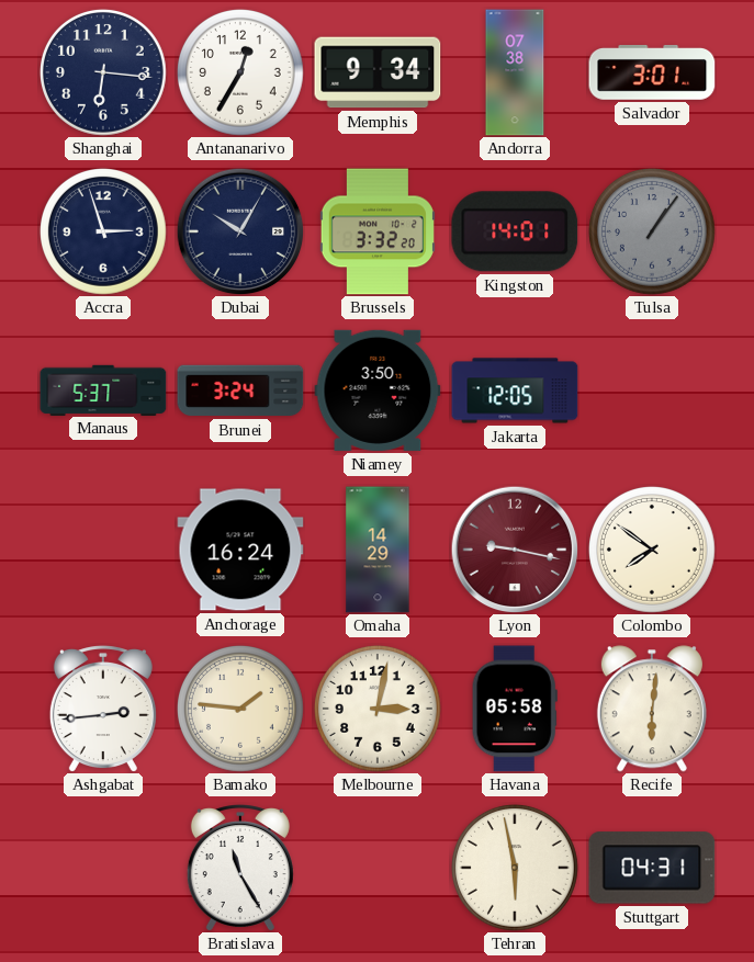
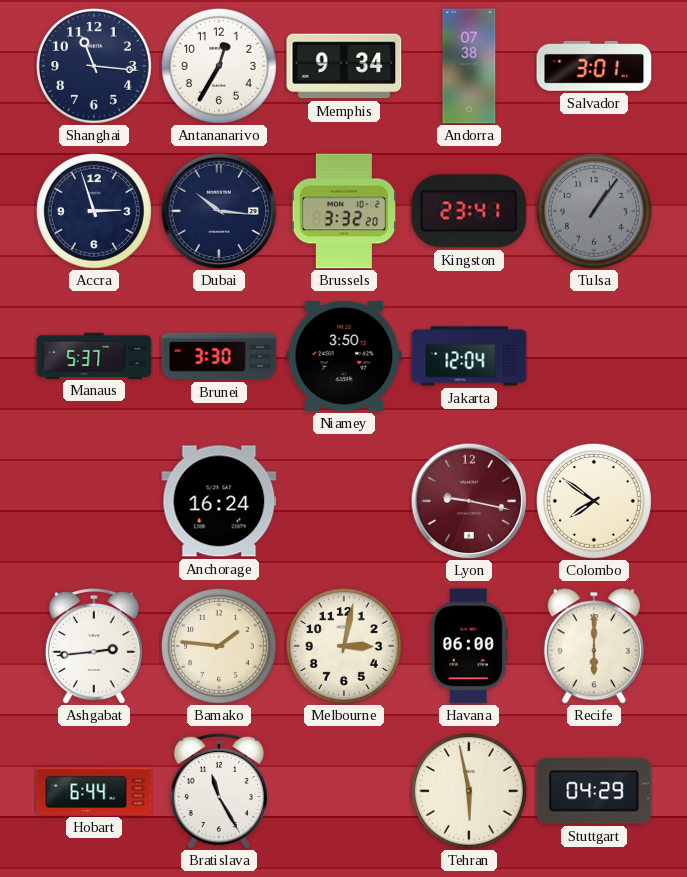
Shanghai: 6:16 -> 11:16
Dubai: 10:05 -> 10:16
Kingston: 14:01 -> 23:41
Brunei: 3:24 -> 3:30
Jakarta: 12:05 -> 12:04
Omaha: 14:29 -> none
Havana: 05:58 -> 06:00
Recife: 6:01 -> 6:00
Hobart: none -> 6:44
Stuttgart: 04:31 -> 04:29
